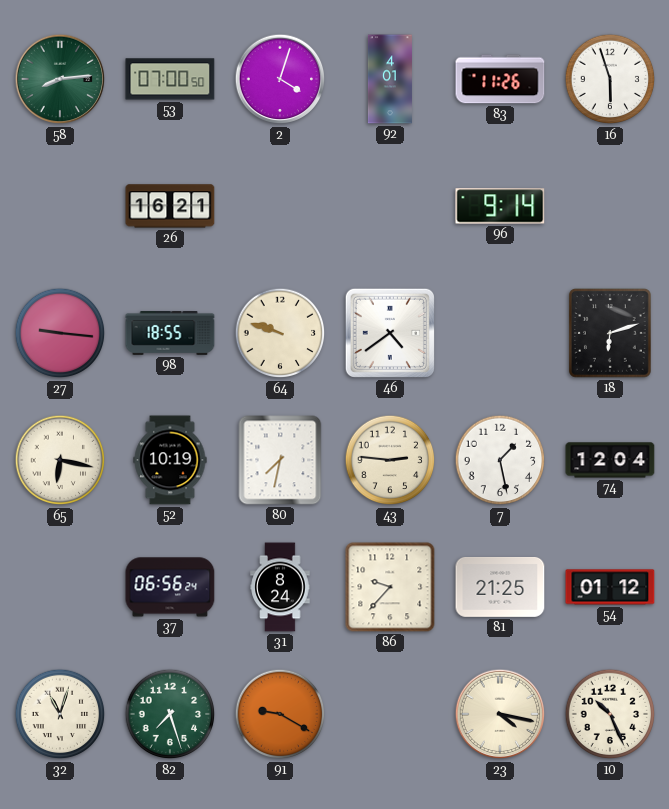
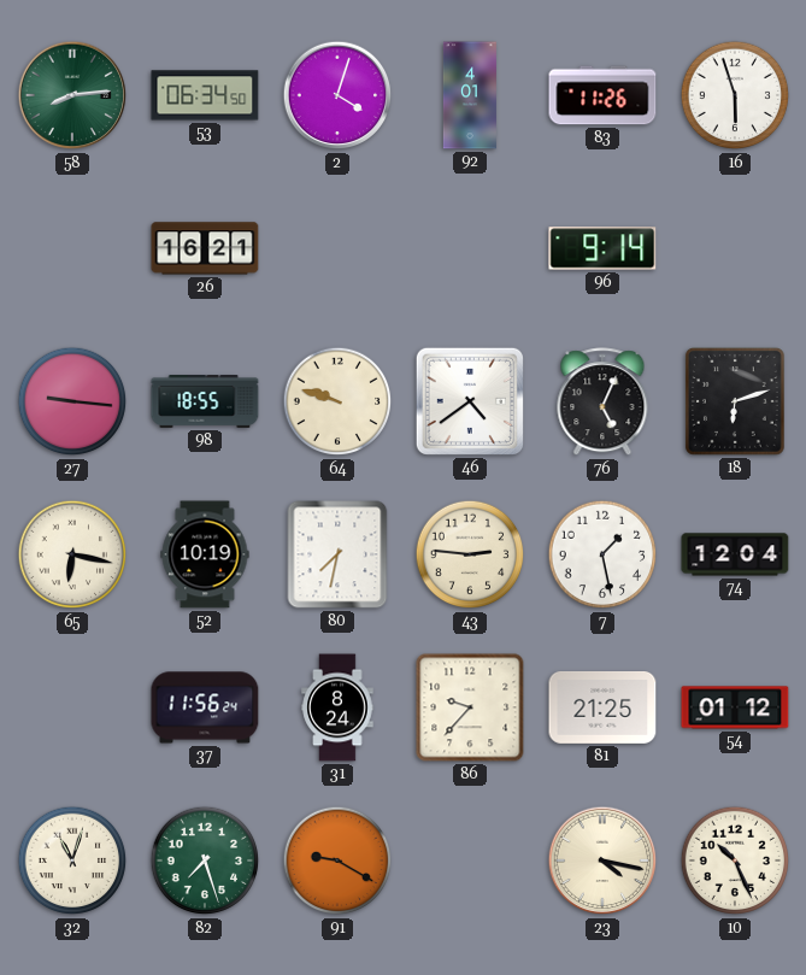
53: 07:00 -> 06:34
76: none -> 5:04
37: 06:56 -> 11:56
